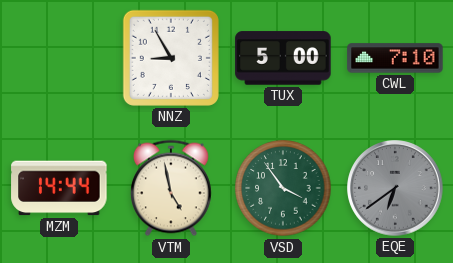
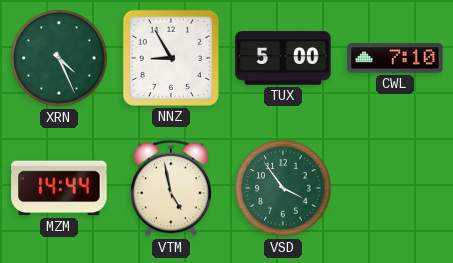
XRN: none -> 4:26
EQE: 6:39 -> none
